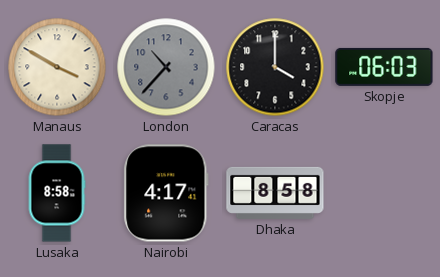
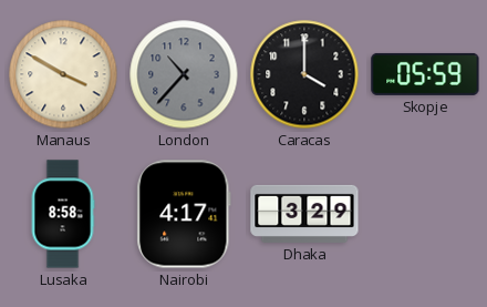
Skopje: 06:03 -> 05:59
Dhaka: 8:58 -> 3:29
